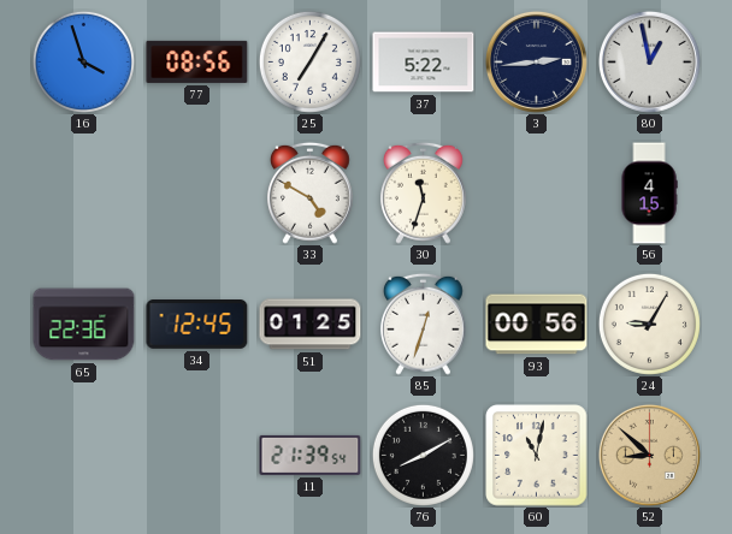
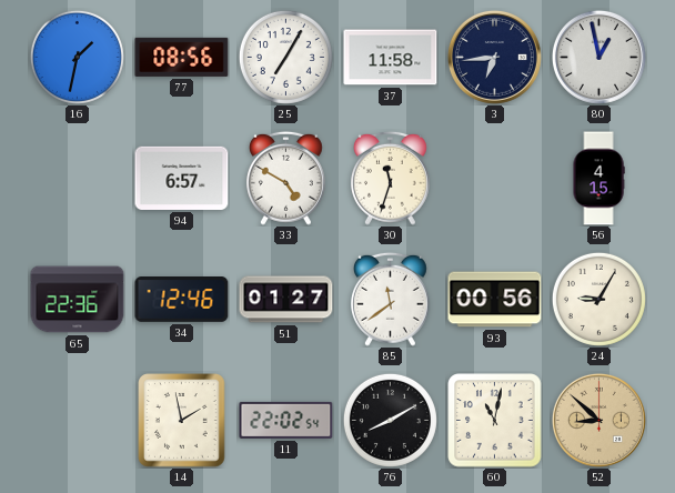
16: 3:57 -> 1:32
37: 5:22 -> 11:58
3: 2:44 -> 6:44
94: none -> 6:57
34: 12:45 -> 12:46
51: 01:25 -> 01:27
85: 12:33 -> 11:39
14: none -> 1:58
11: 21:39 -> 22:02
